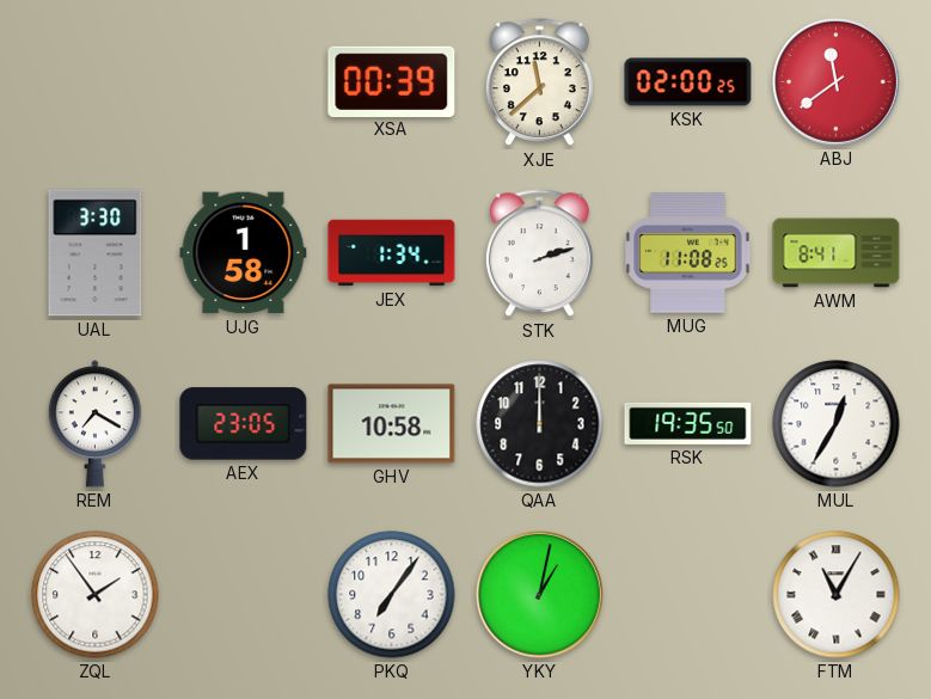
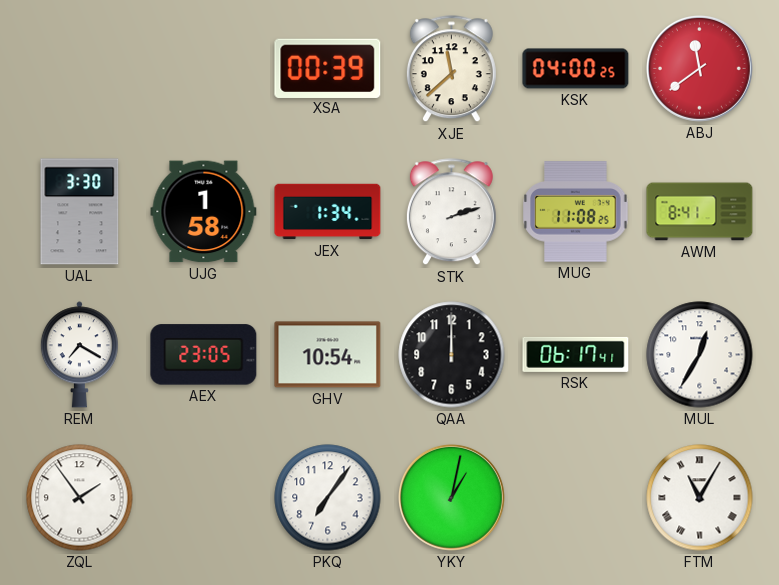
KSK: 02:00 -> 04:00
GHV: 10:58 -> 10:54
RSK: 19:35 -> 06:17
